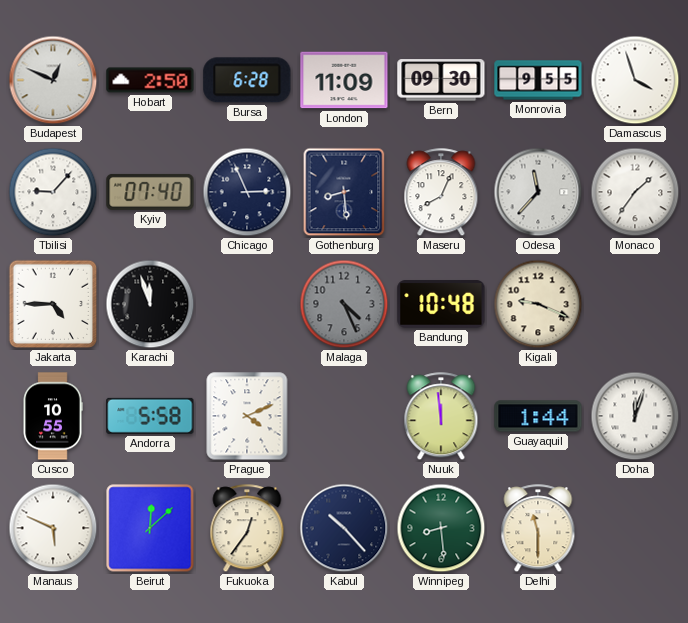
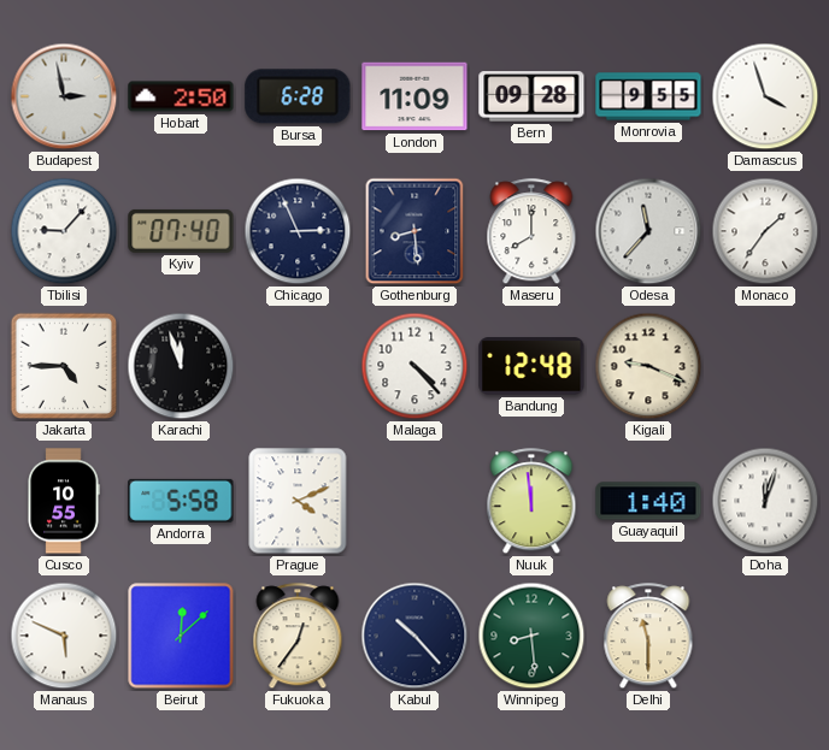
Budapest: 12:49 -> 2:58
Bern: 09:30 -> 09:28
Maseru: 8:04 -> 8:00
Malaga: 4:26 -> 4:23
Malaga dial: grey -> white
Bandung: 10:48 -> 12:48
Guayaquil: 1:44 -> 1:40
